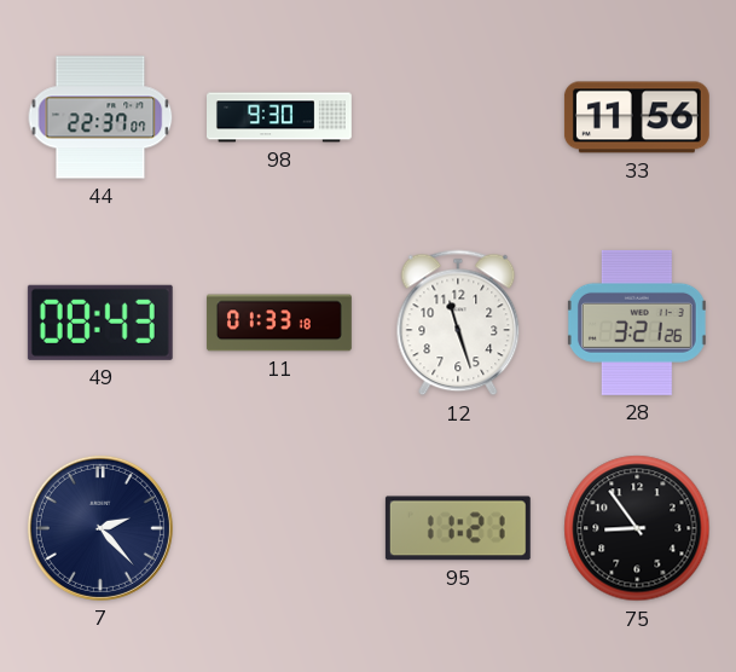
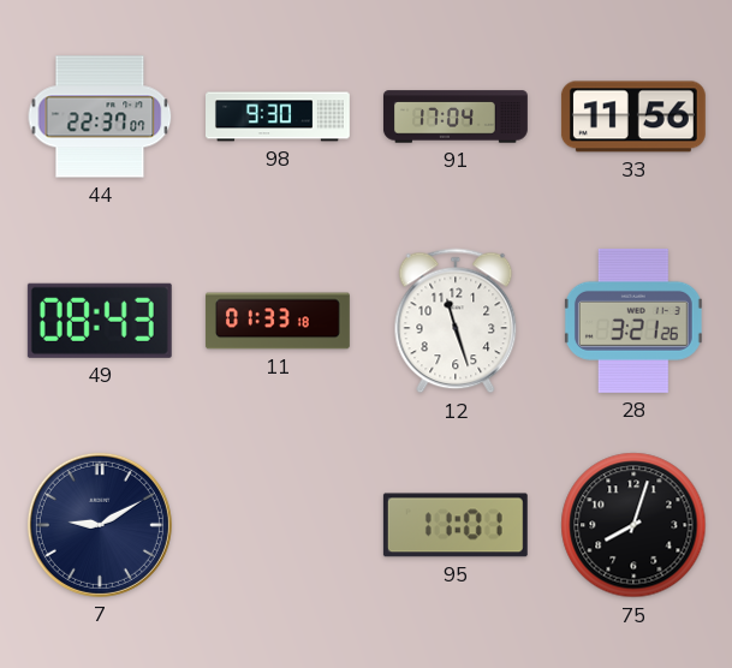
91: none -> 17:04
7: 2:23 -> 9:10
95: 11:21 -> 11:01
75: 8:54 -> 8:03
